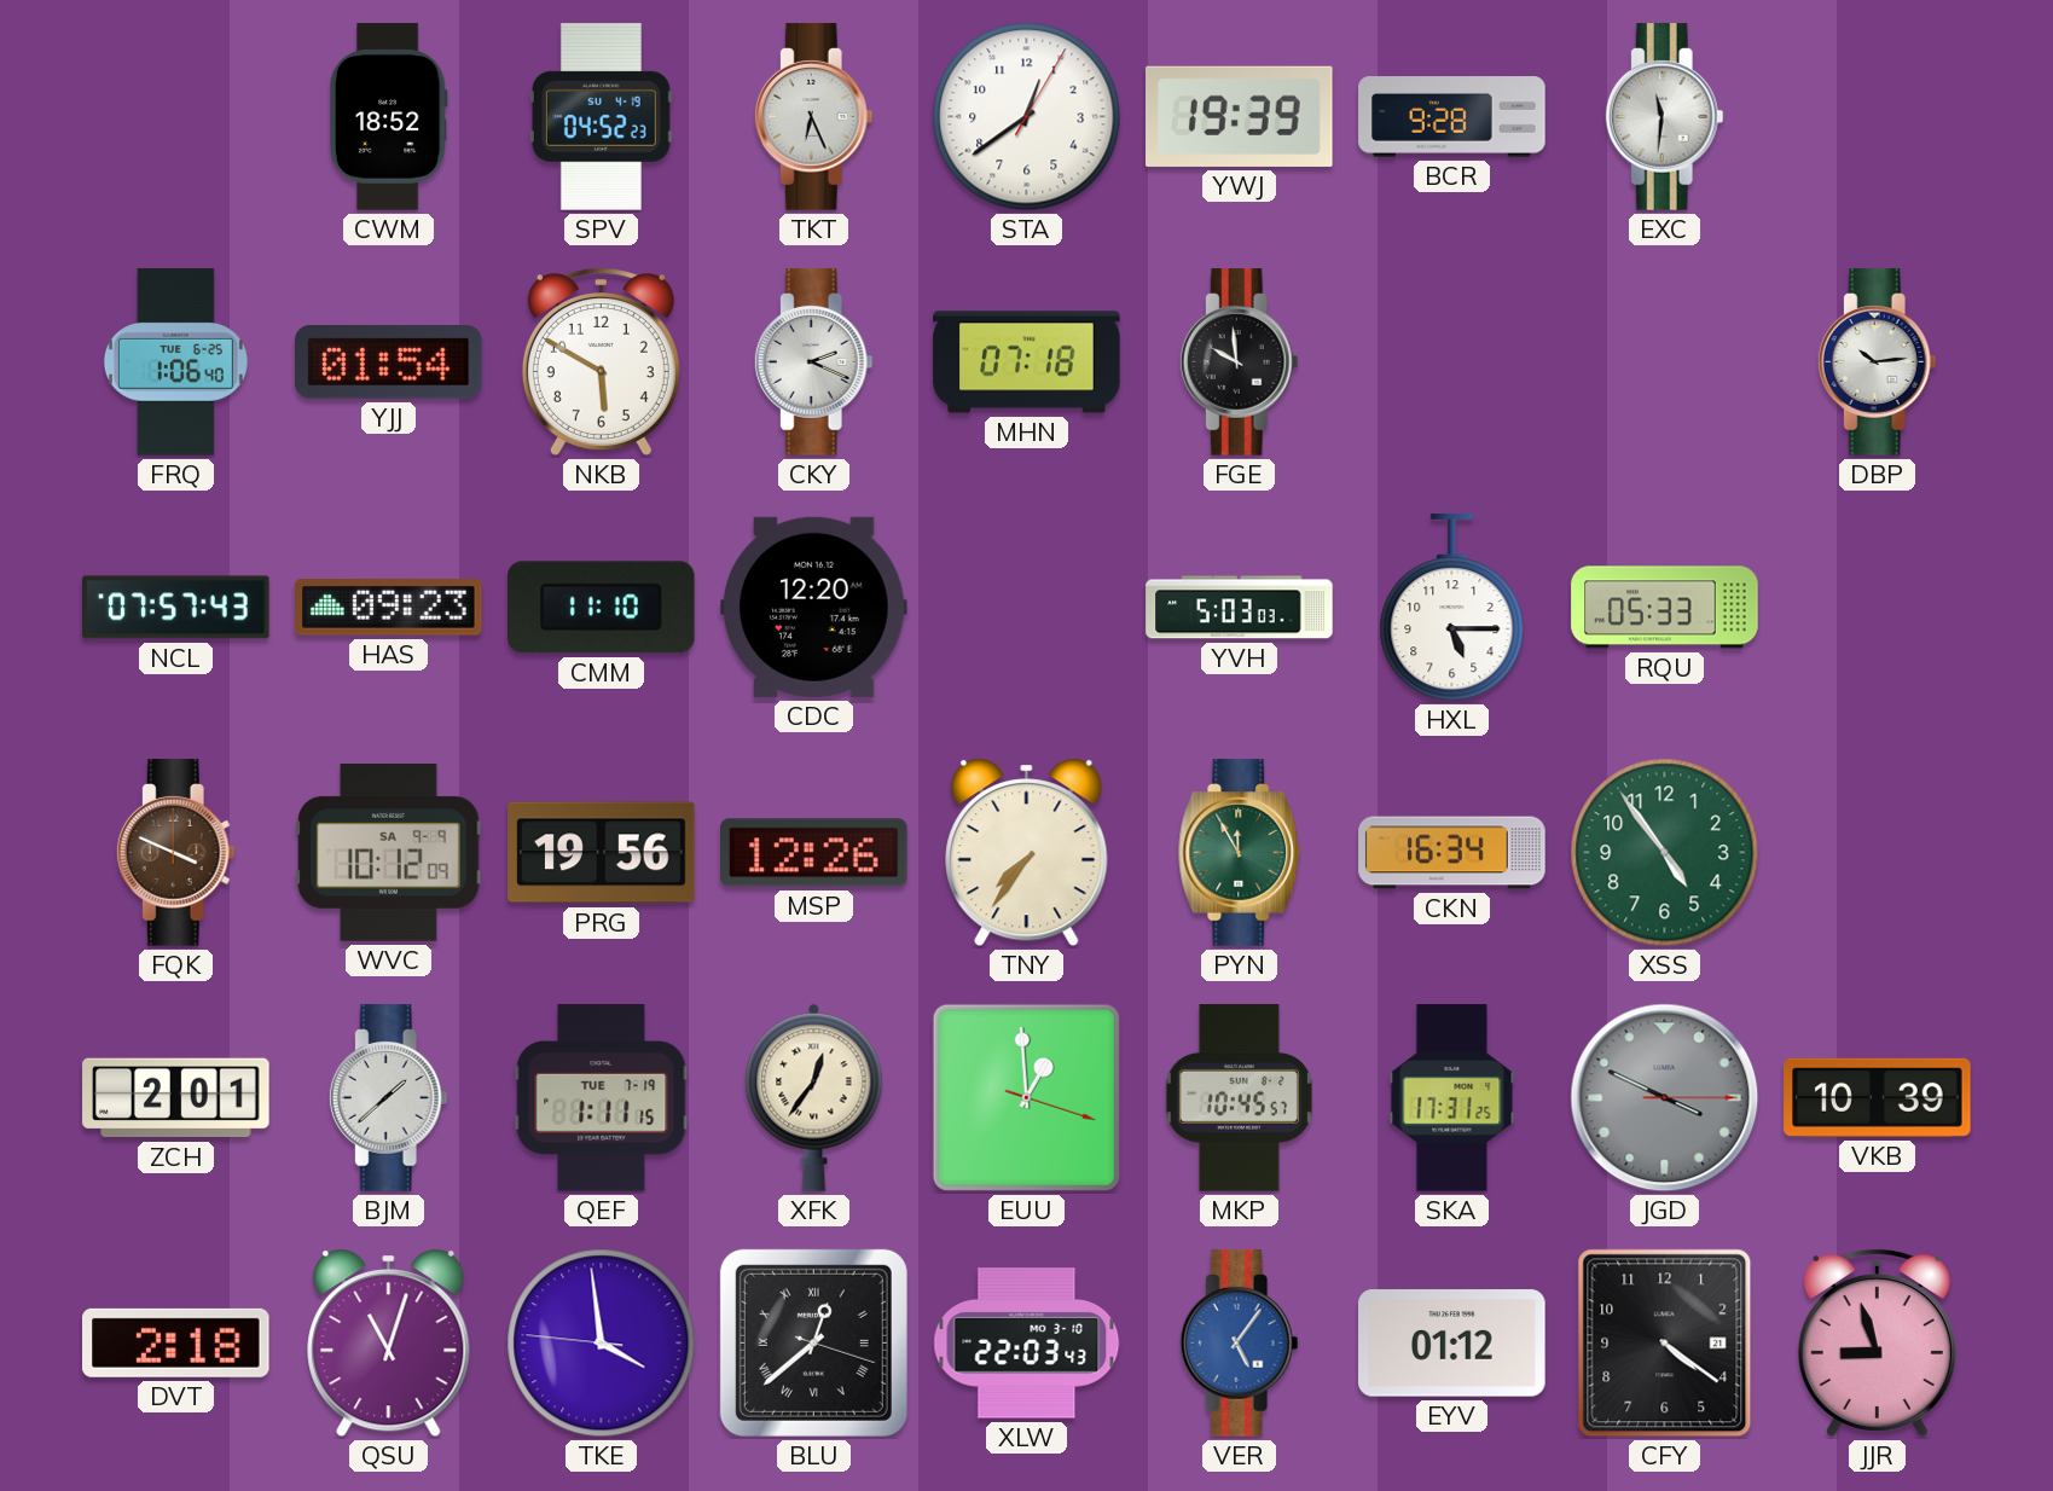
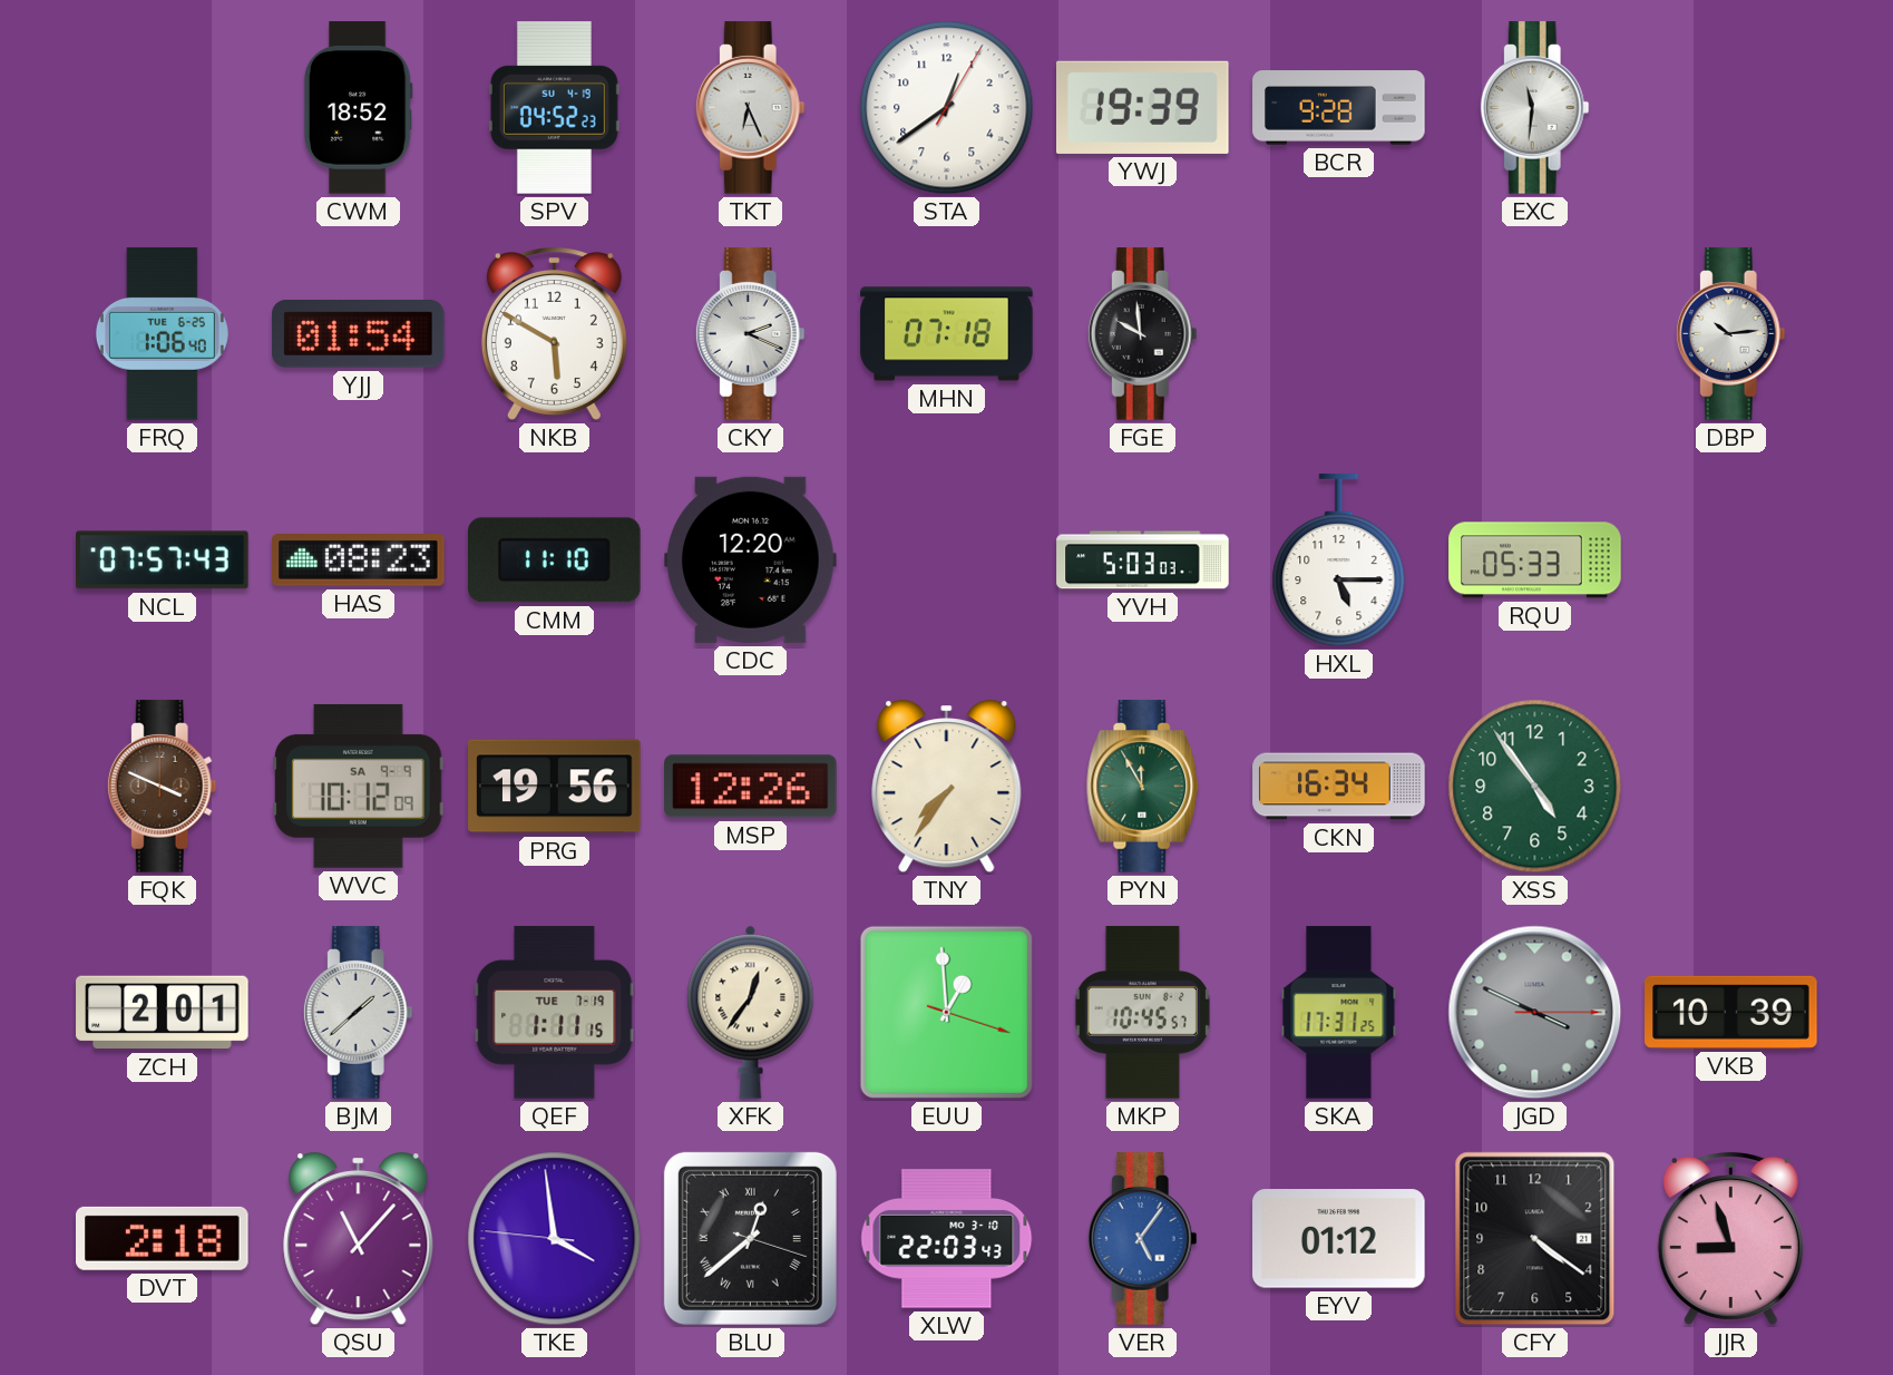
HAS: 09:23 -> 08:23
QSU: 11:03 -> 11:07
